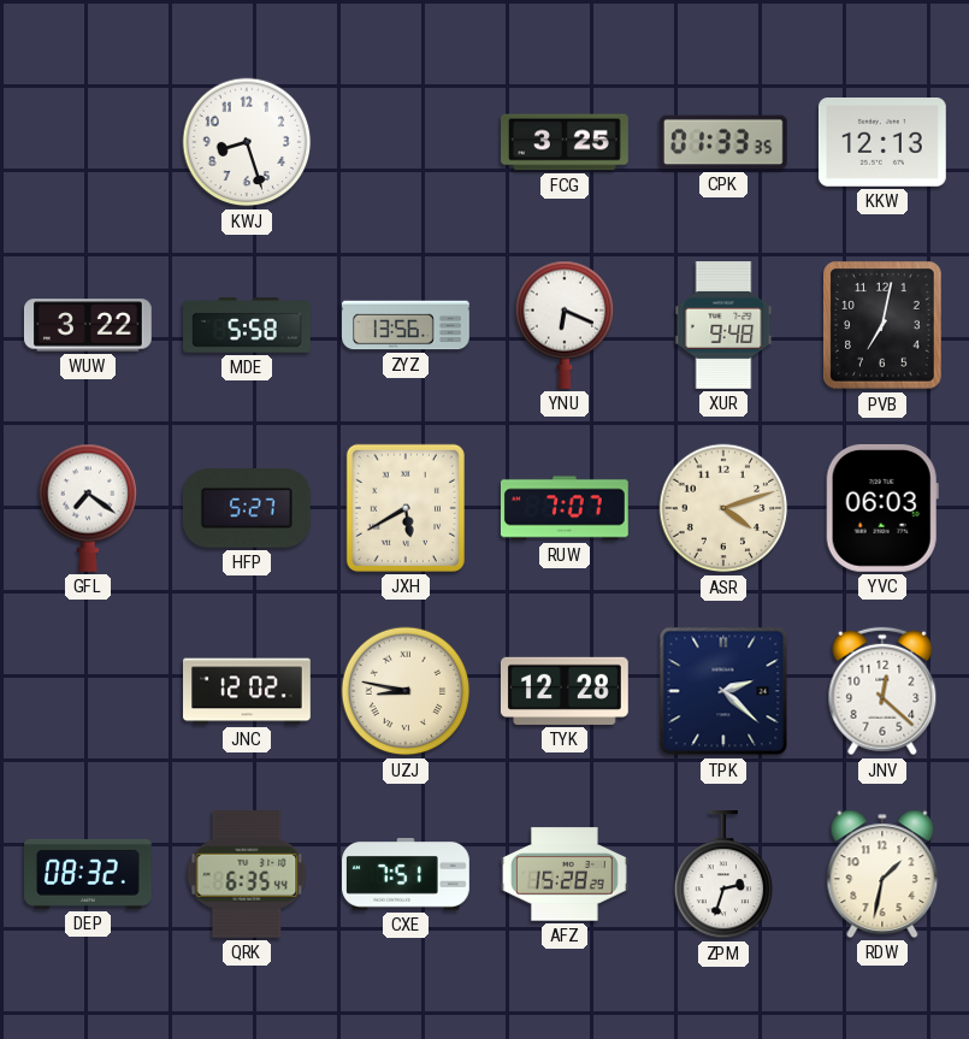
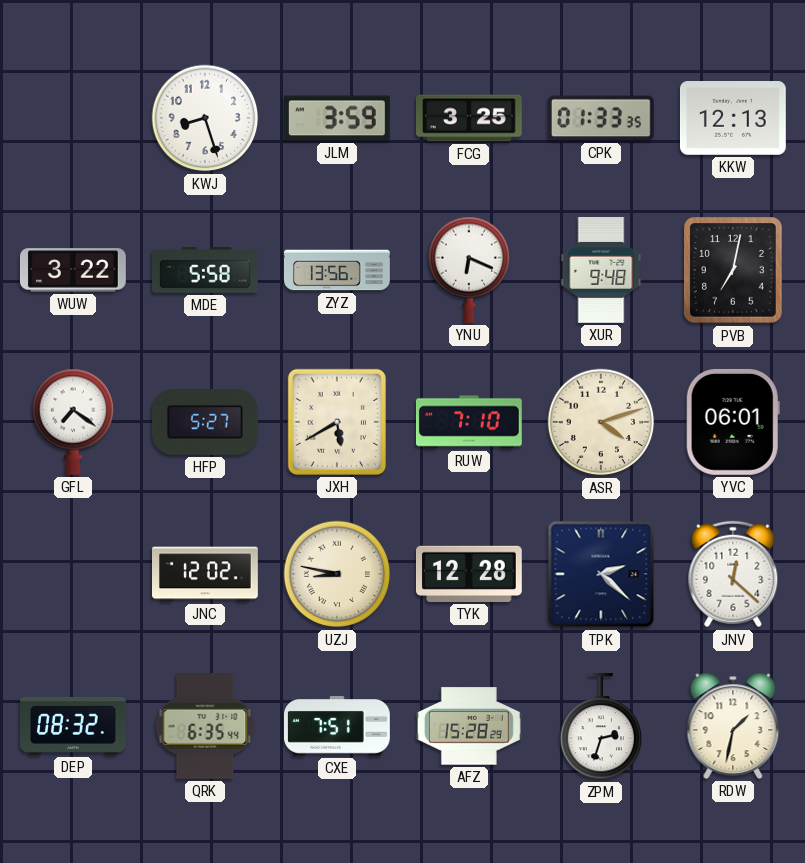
JLM: none -> 3:59
RUW: 7:07 -> 7:10
YVC: 06:03 -> 06:01
